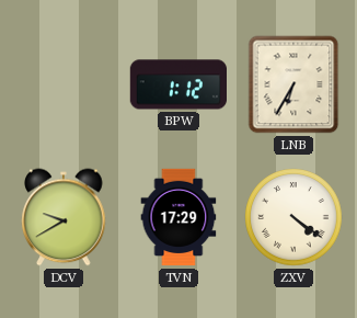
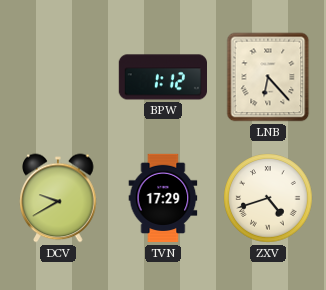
LNB: 6:35 -> 6:23
ZXV: 4:21 -> 4:42
